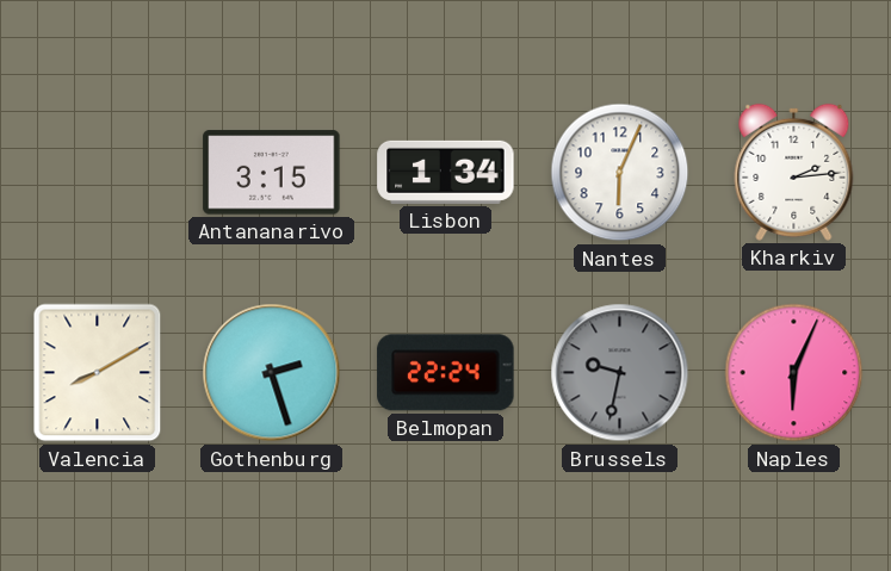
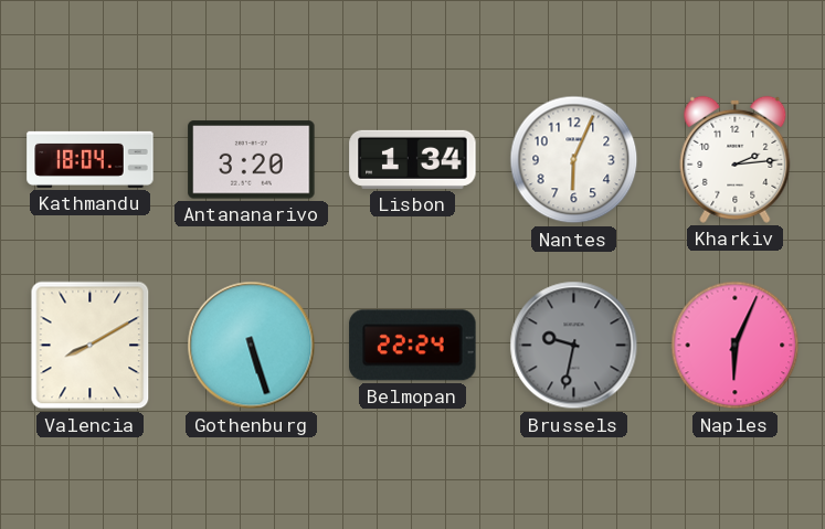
Kathmandu: none -> 18:04
Antananarivo: 3:15 -> 3:20
Gothenburg: 2:27 -> 5:27
